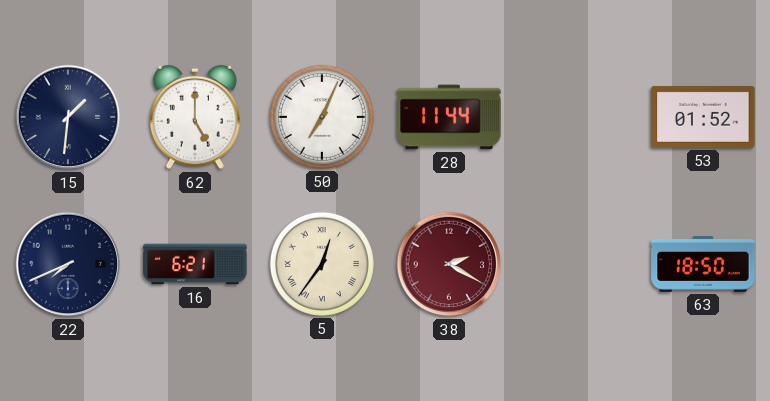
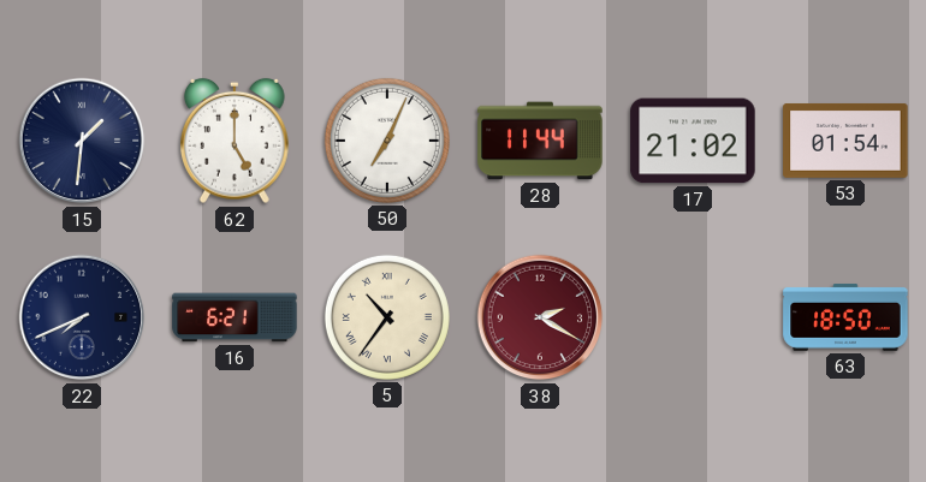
17: none -> 21:02
53: 01:52 -> 01:54
5: 12:36 -> 10:36
